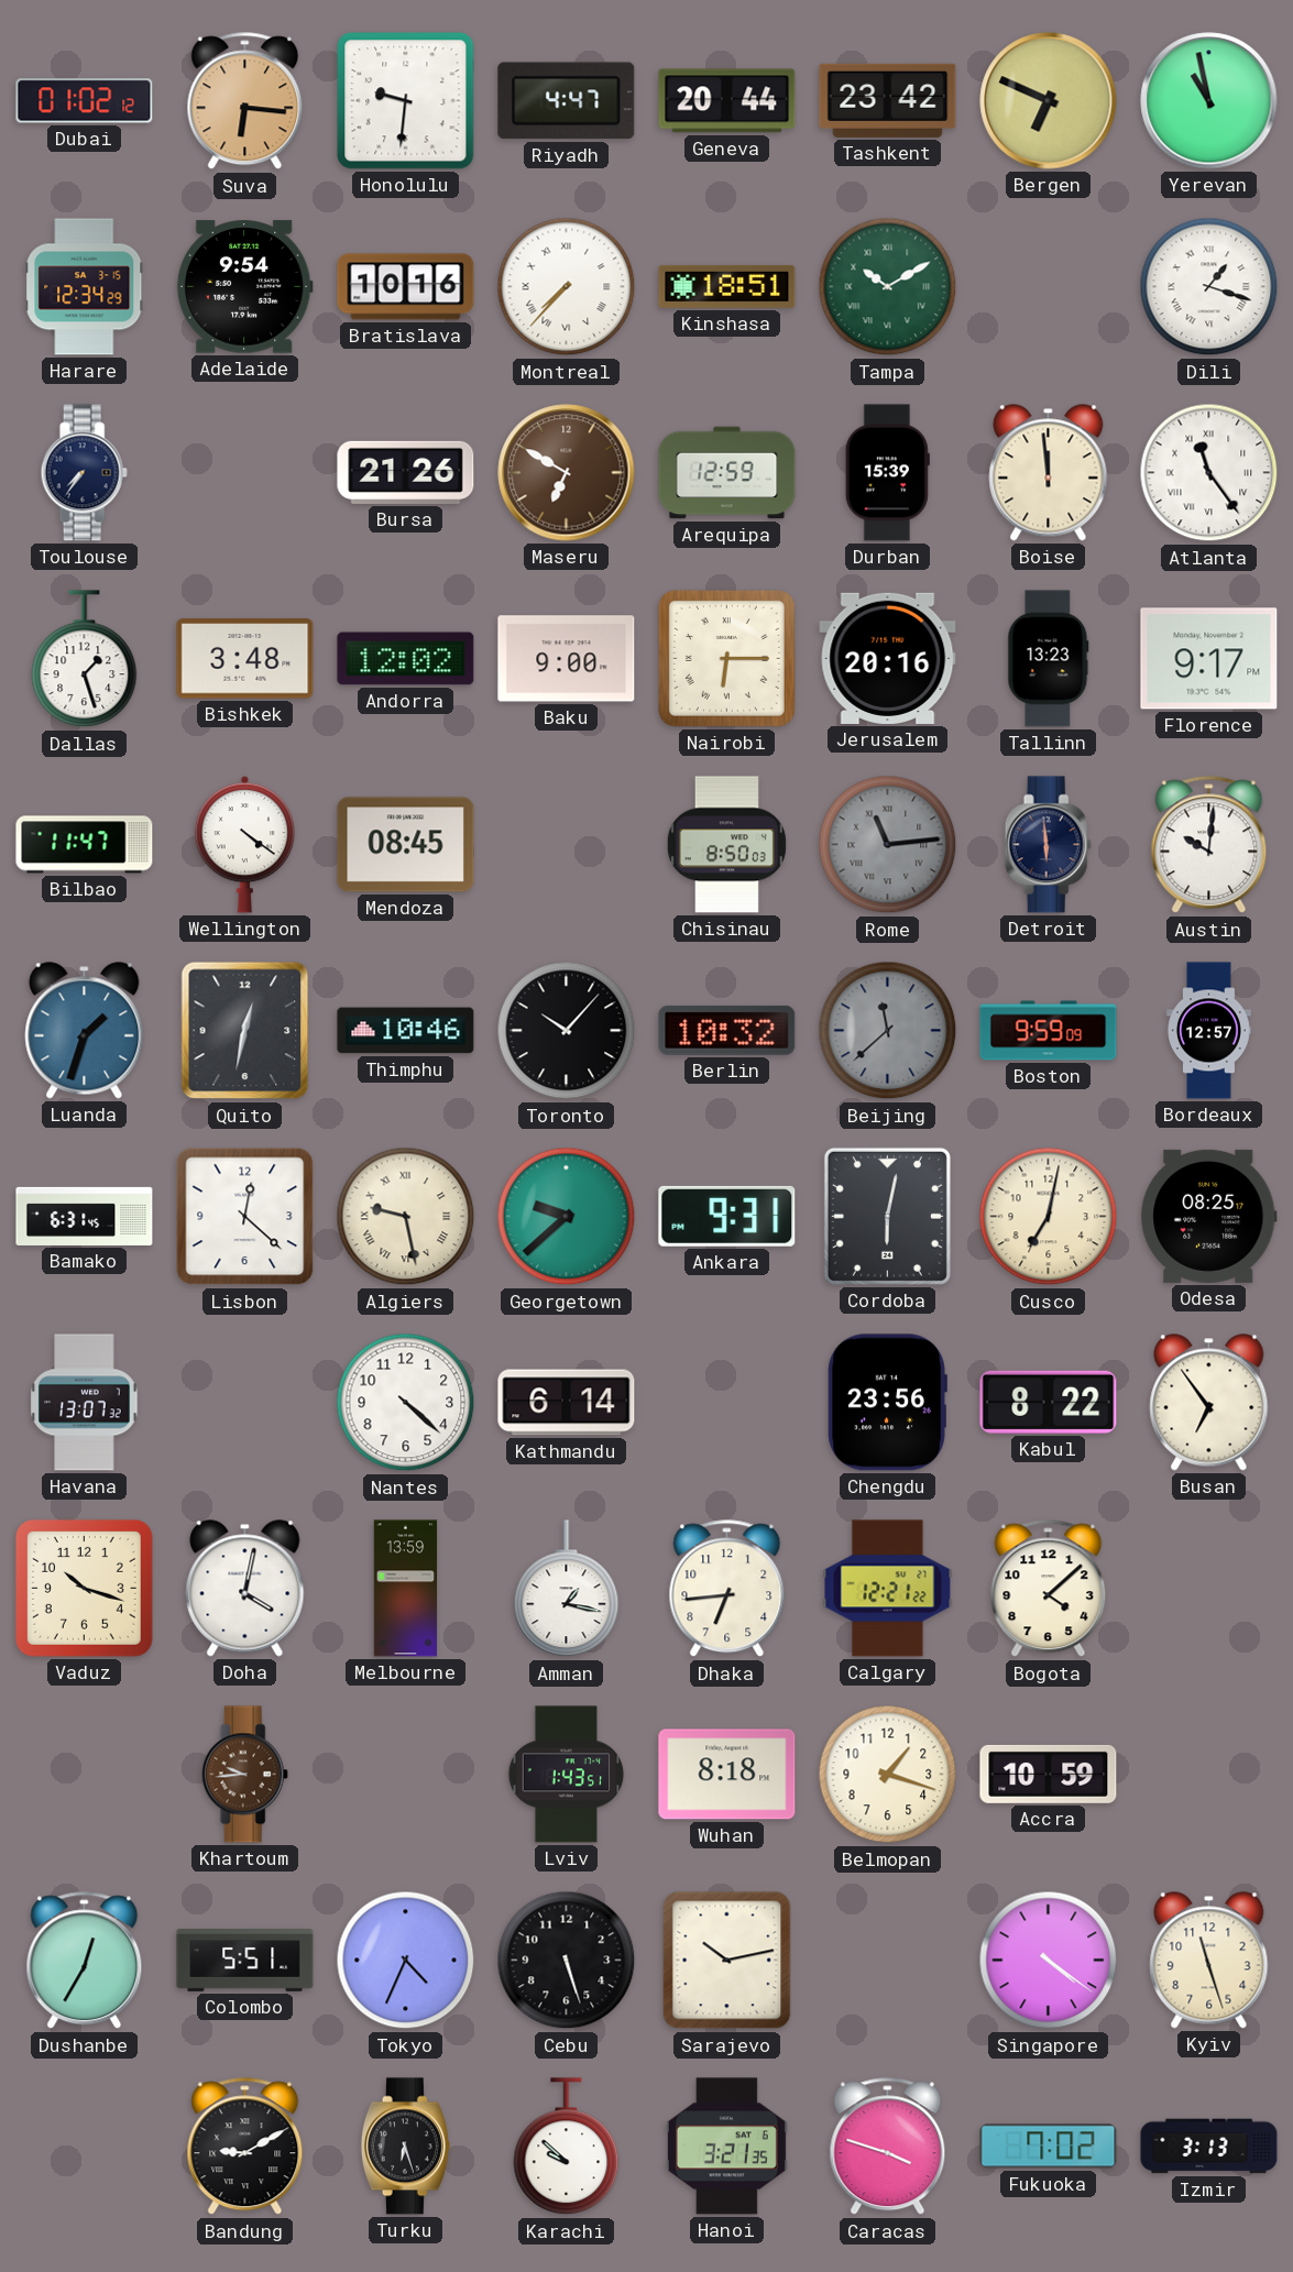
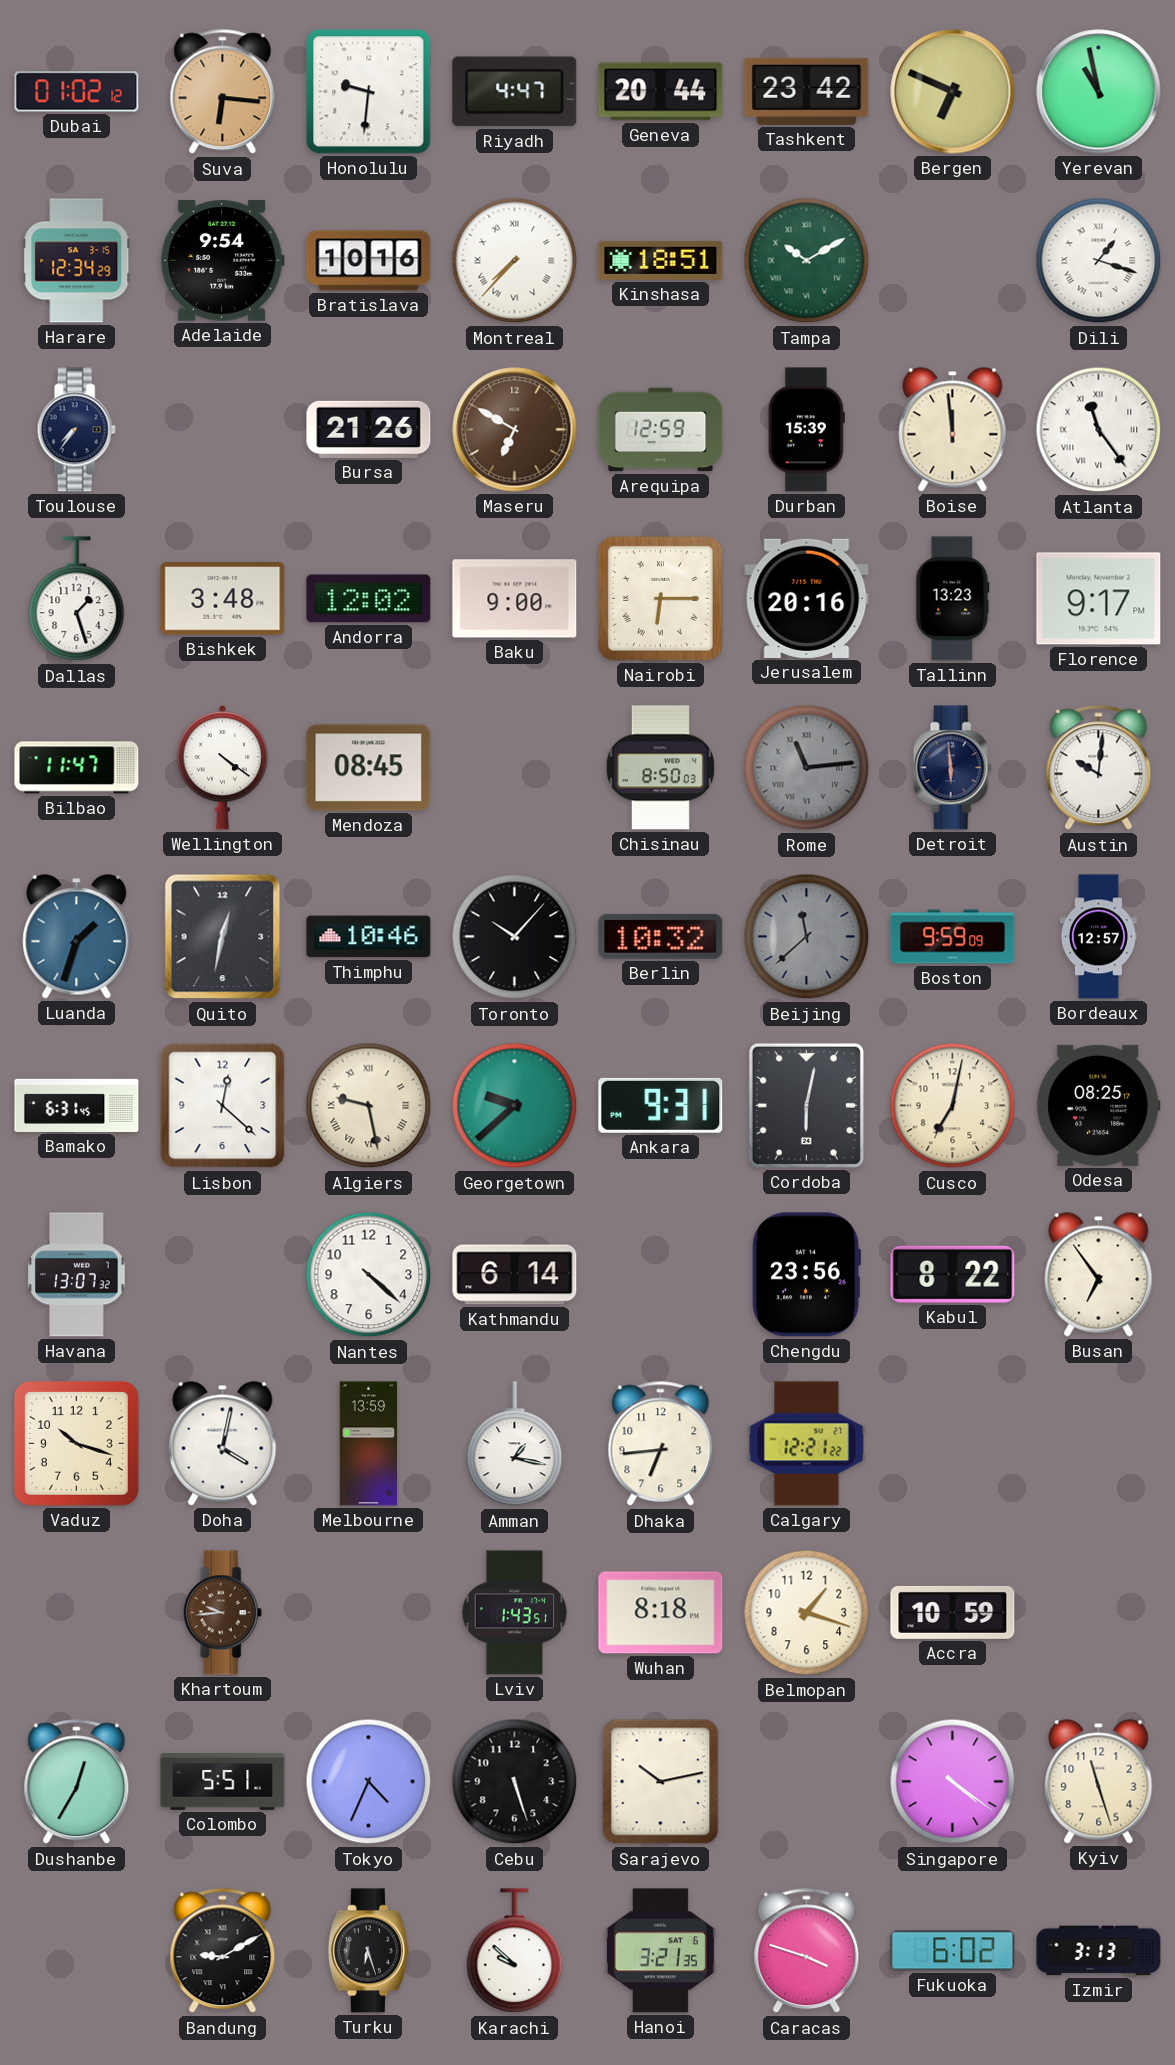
Bogota: 4:08 -> none
Fukuoka: 7:02 -> 6:02
